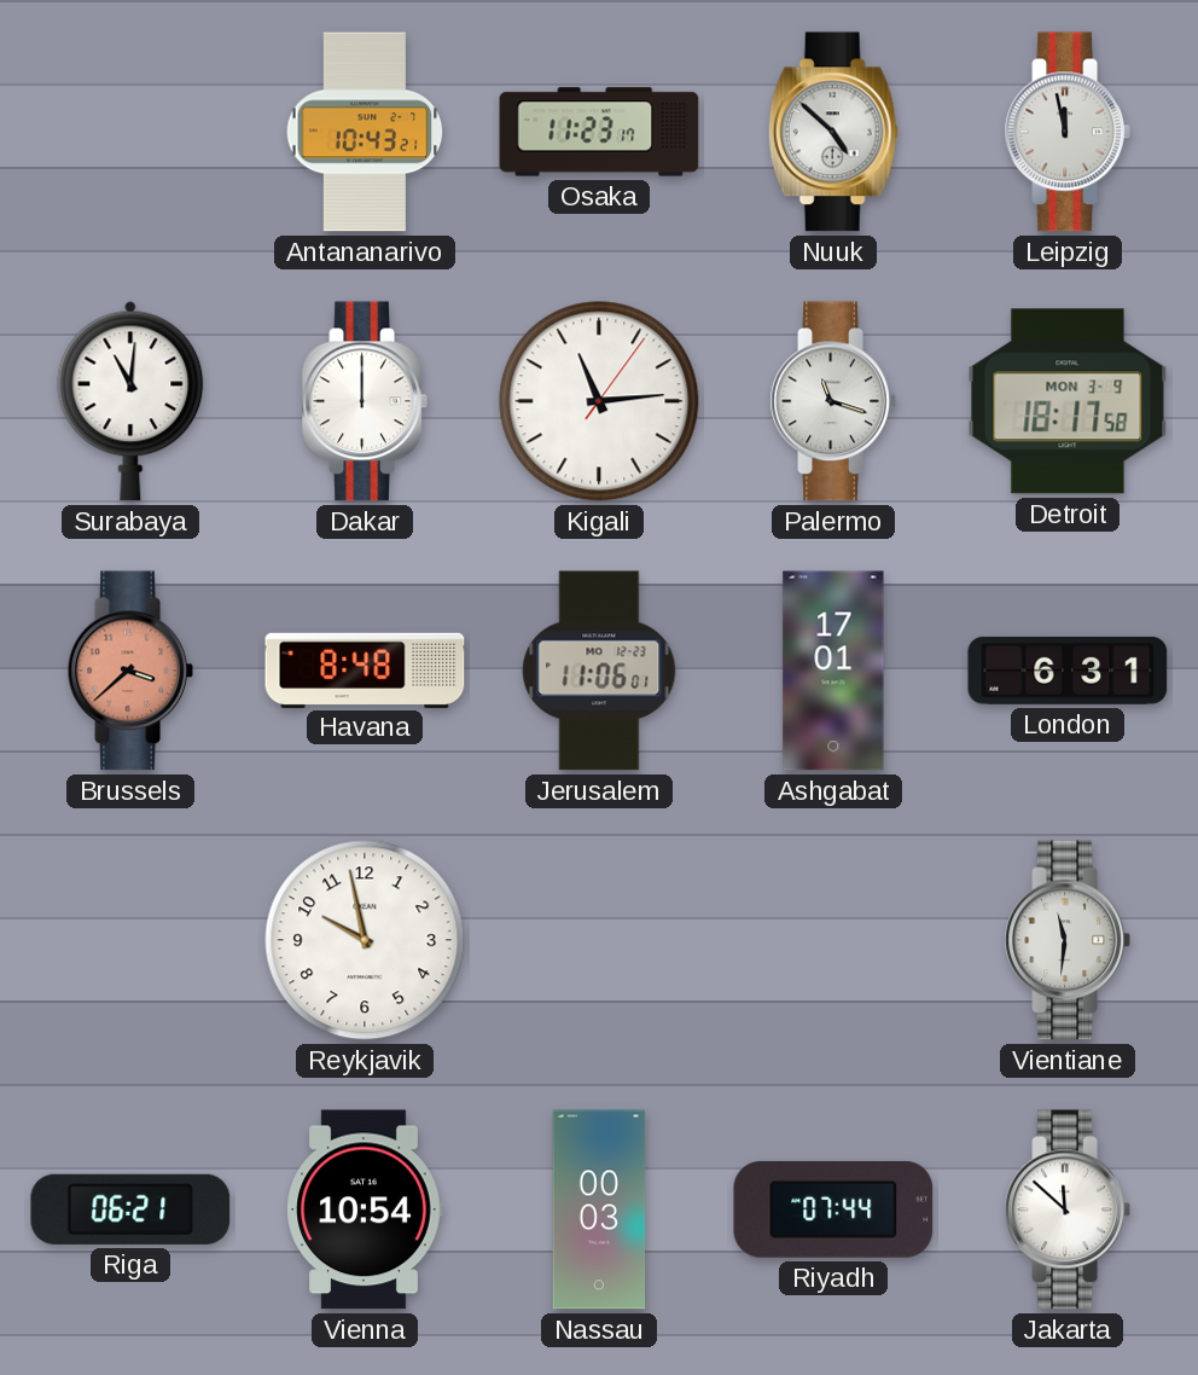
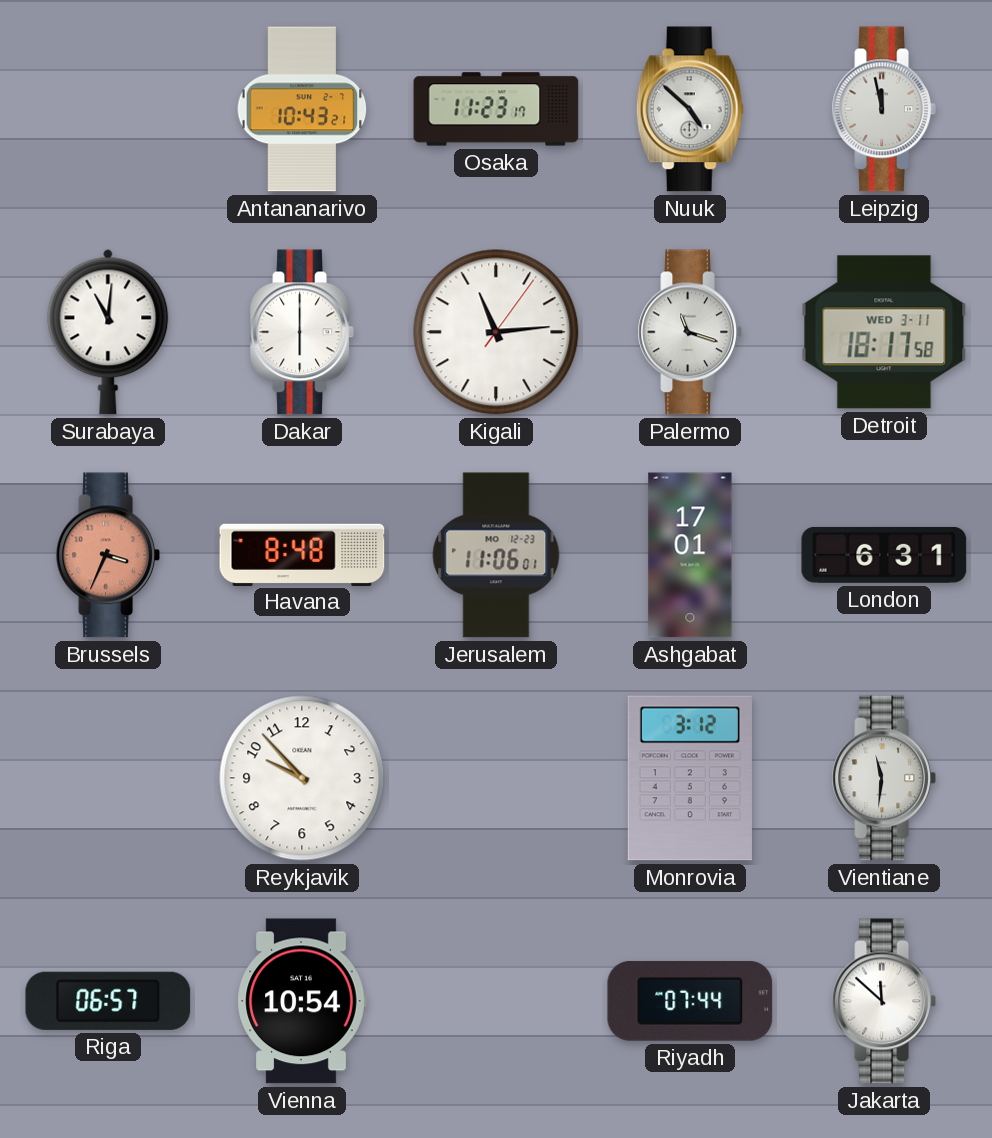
Dakar: 12:00 -> 6:00
Detroit date: MON 3-9 -> WED 3-11
Brussels: 3:38 -> 3:34
Reykjavik: 9:58 -> 9:53
Monrovia: none -> 3:12
Riga: 06:21 -> 06:57
Nassau: 00:03 -> none
